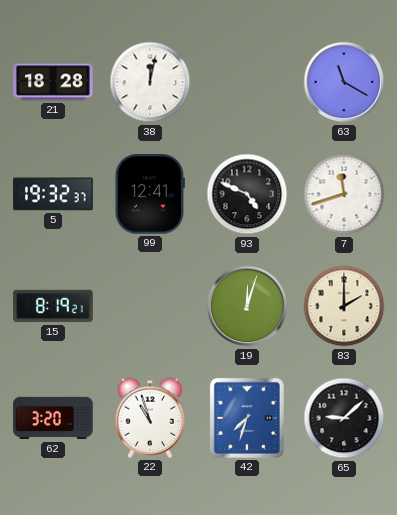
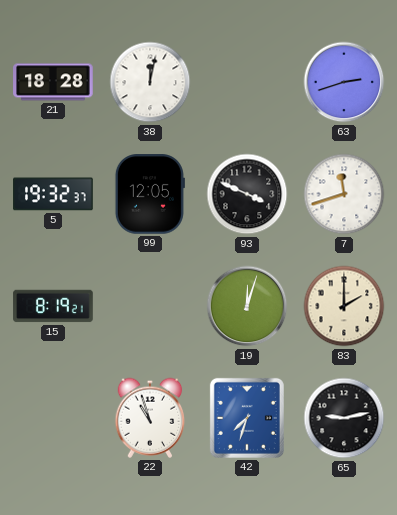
63: 11:20 -> 2:42
99: 12:41 -> 12:05
93: 4:49 -> 3:49
62: 3:20 -> none
65: 9:08 -> 9:13
